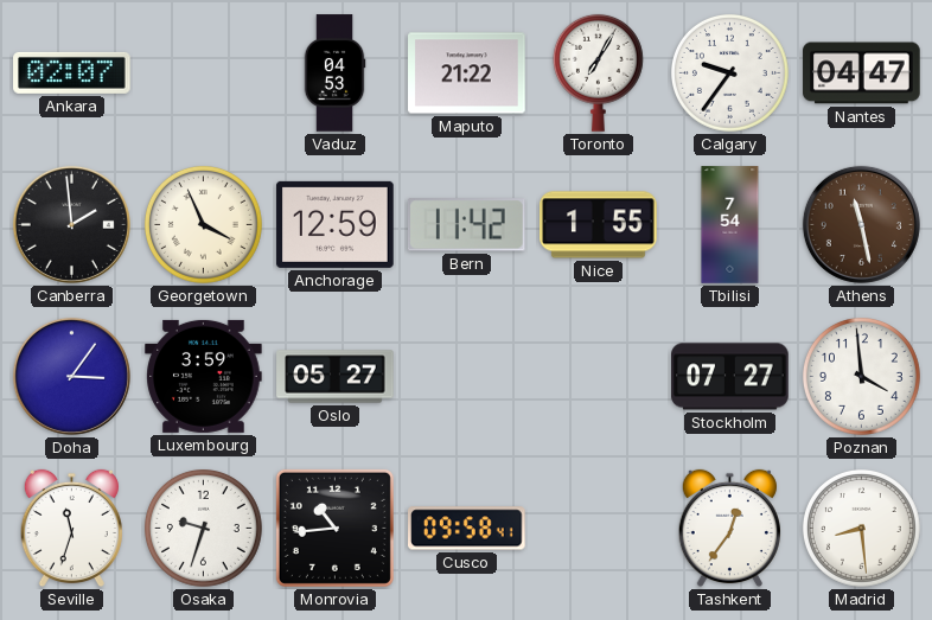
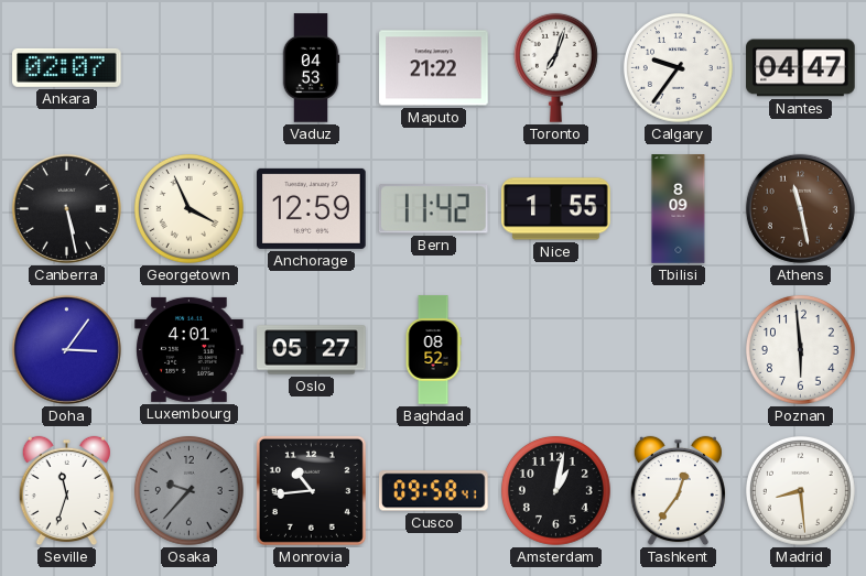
Toronto: 7:05 -> 7:03
Canberra: 1:59 -> 5:28
Tbilisi: 7:54 -> 8:09
Luxembourg: 3:59 -> 4:01
Baghdad: none -> 08:52
Stockholm: 07:27 -> none
Poznan: 3:59 -> 5:59
Osaka: 9:33 -> 9:37
Osaka dial: white -> grey
Amsterdam: none -> 1:02
